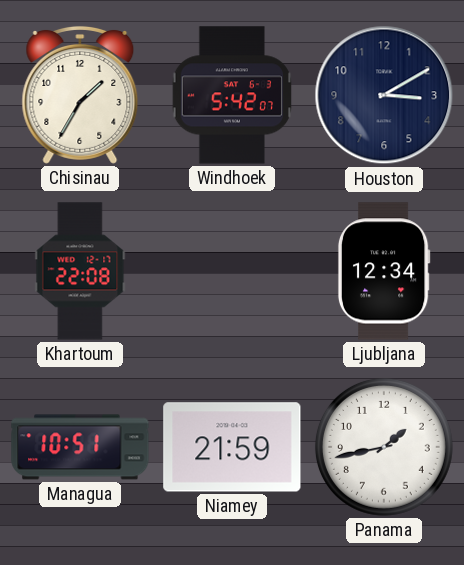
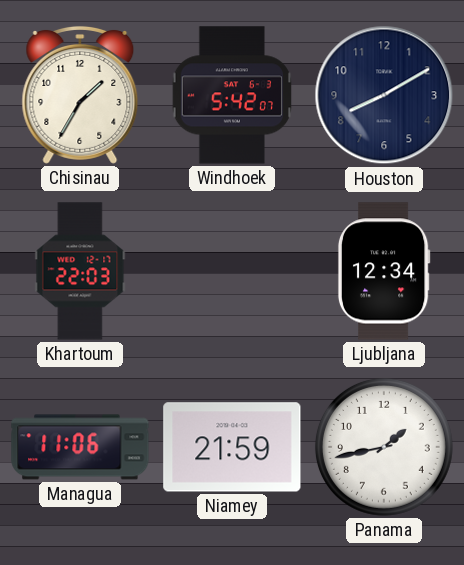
Houston: 3:10 -> 8:10
Khartoum: 22:08 -> 22:03
Managua: 10:51 -> 11:06
